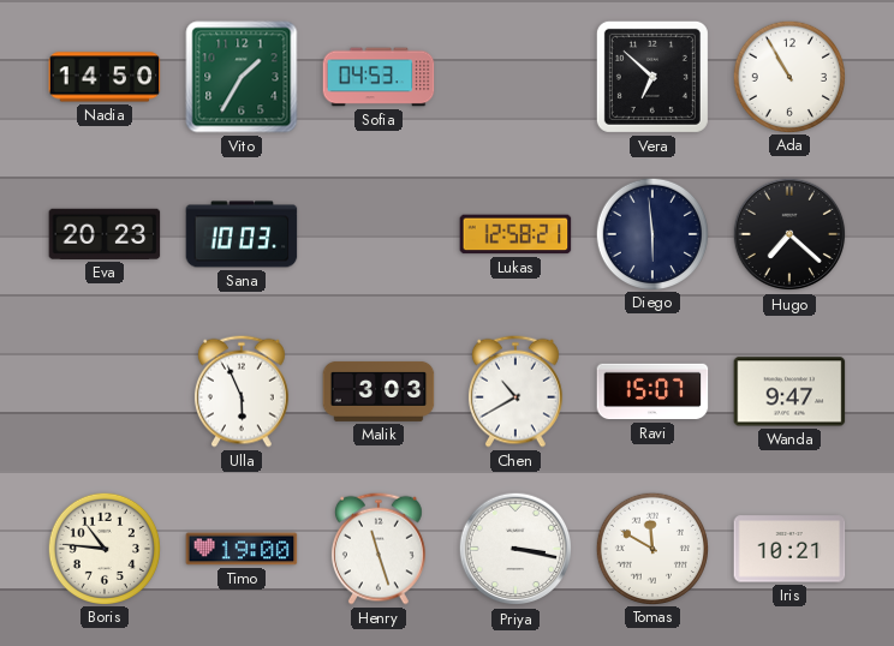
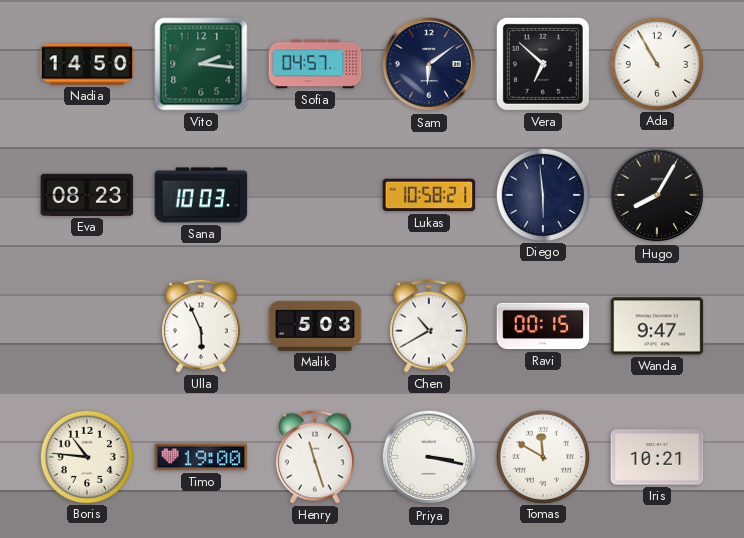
Vito: 1:35 -> 2:16
Sofia: 04:53 -> 04:57
Sam: none -> 6:09
Eva: 20:23 -> 08:23
Lukas: 12:58 -> 10:58
Hugo: 7:22 -> 8:05
Malik: 3:03 -> 5:03
Ravi: 15:07 -> 00:15
